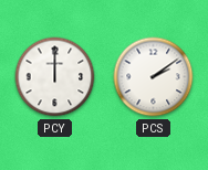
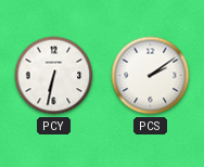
PCY: 12:00 -> 6:32
